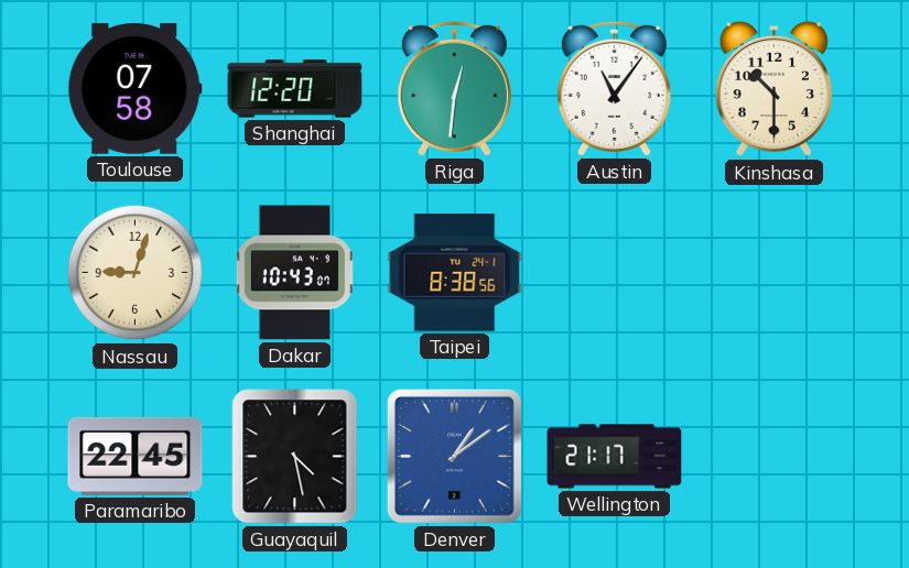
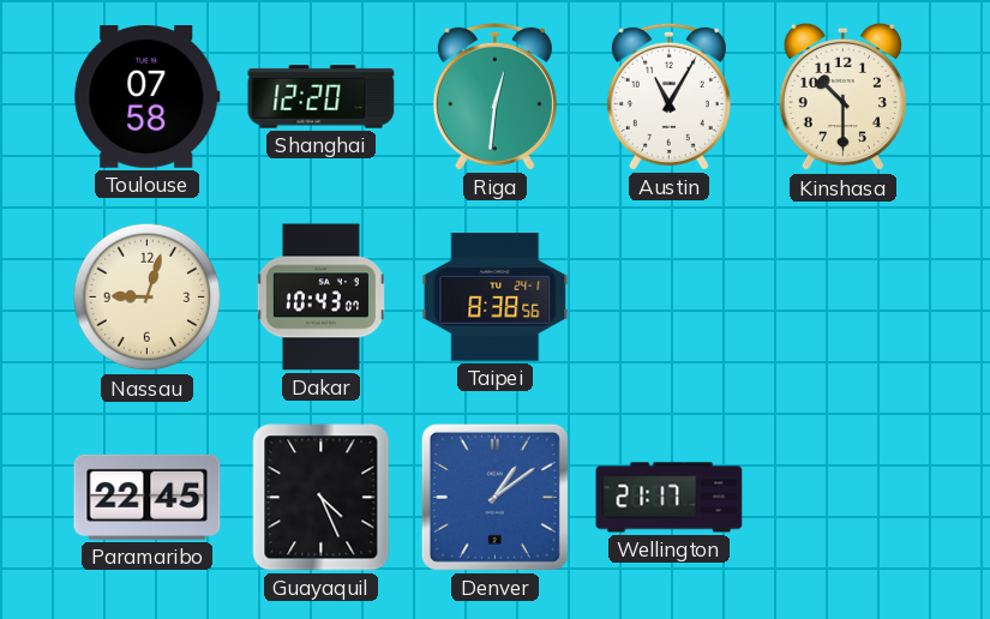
Austin: 11:06 -> 11:05
Guayaquil: 4:28 -> 4:26
